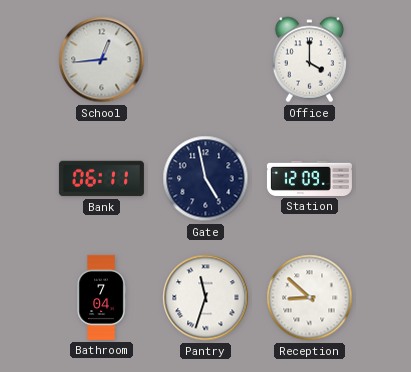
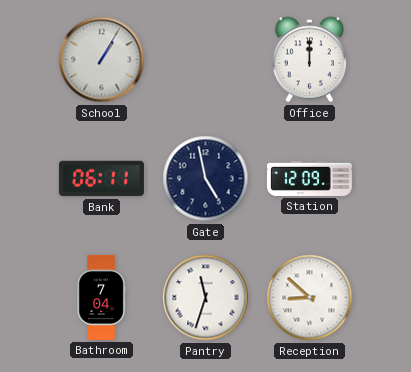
School: 12:44 -> 1:05
Office: 4:00 -> 12:00
